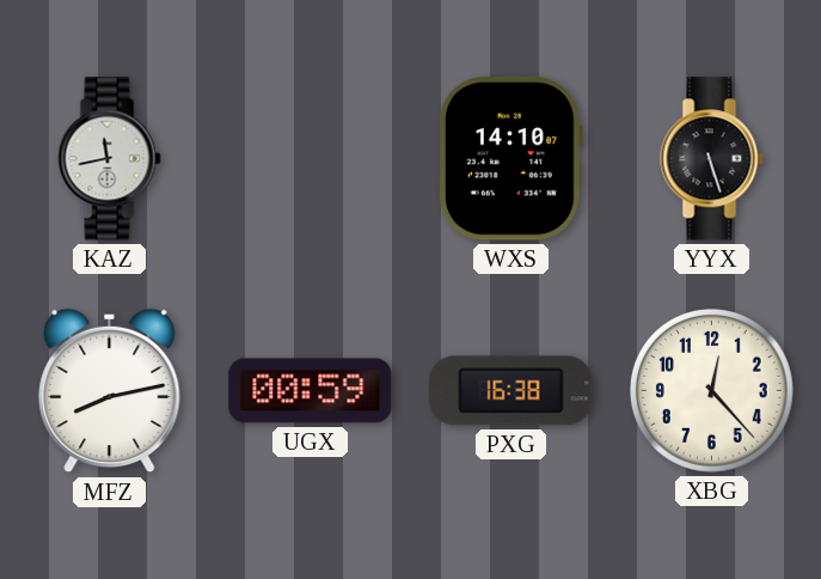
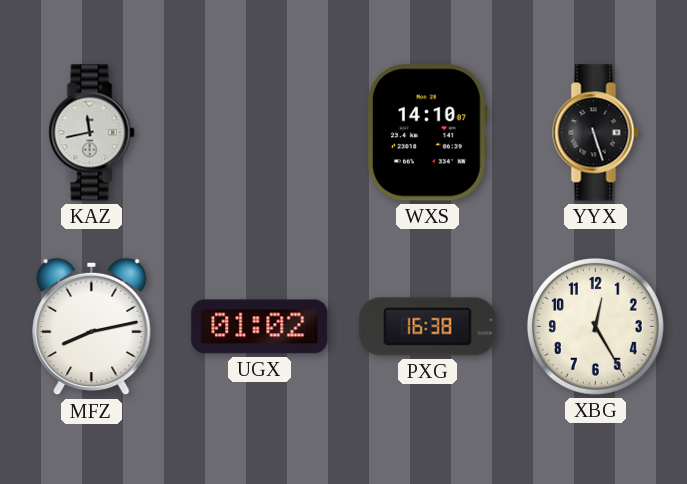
UGX: 00:59 -> 01:02
XBG: 12:23 -> 12:25
